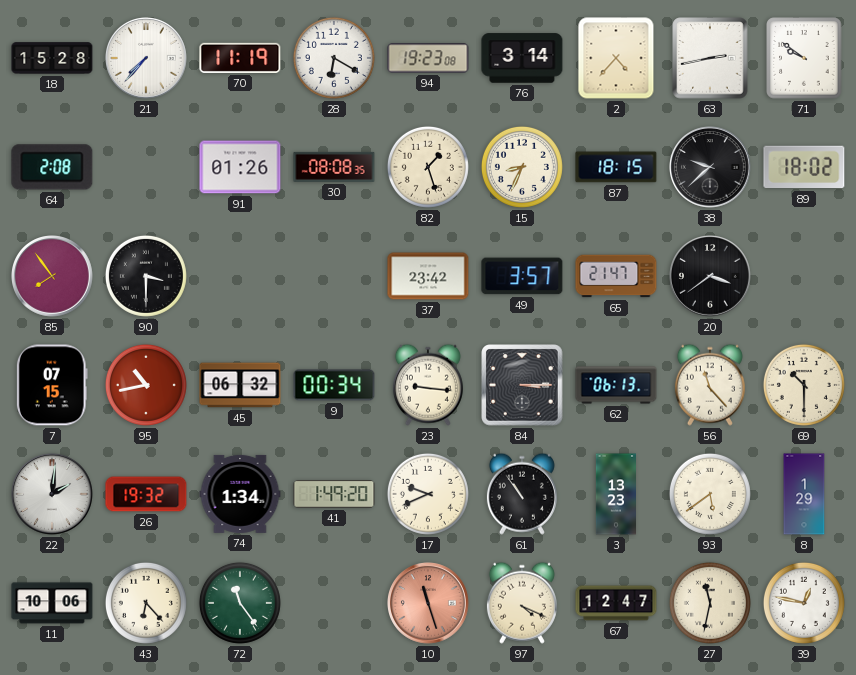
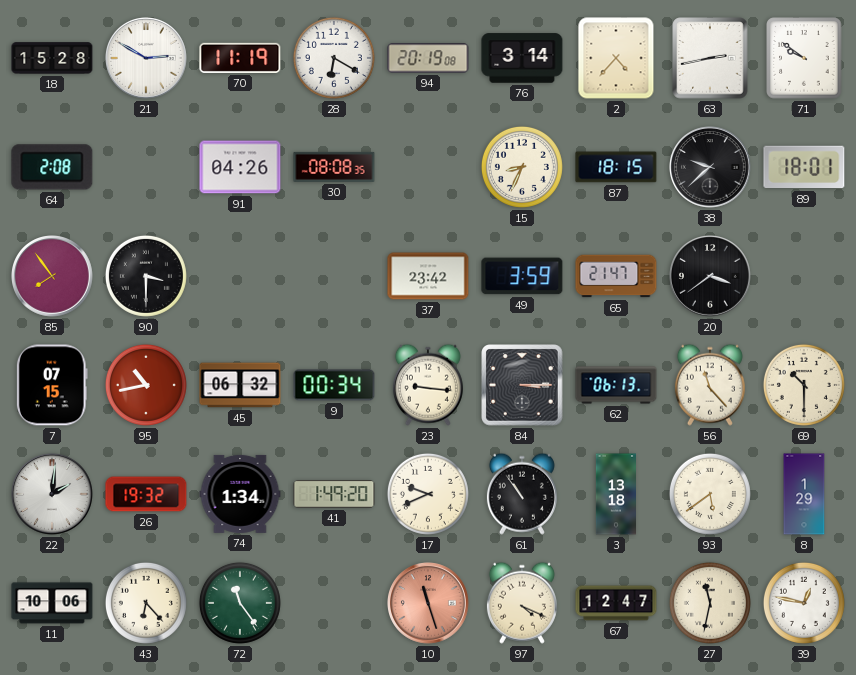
21: 7:37 -> 2:50
94: 19:23 -> 20:19
91: 01:26 -> 04:26
82: 1:27 -> none
89: 18:02 -> 18:01
49: 3:57 -> 3:59
3: 13:23 -> 13:18
